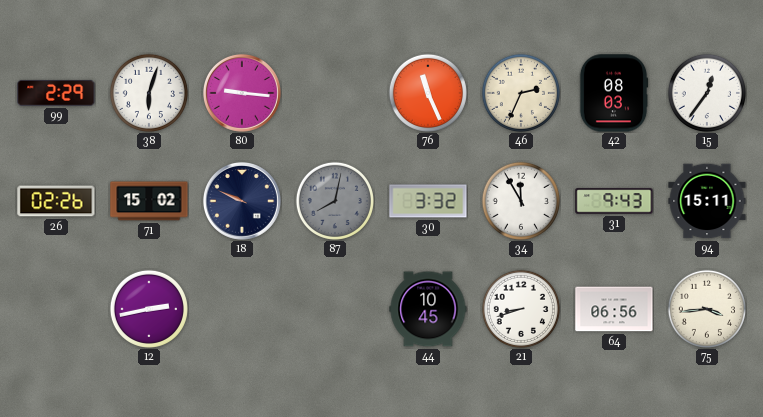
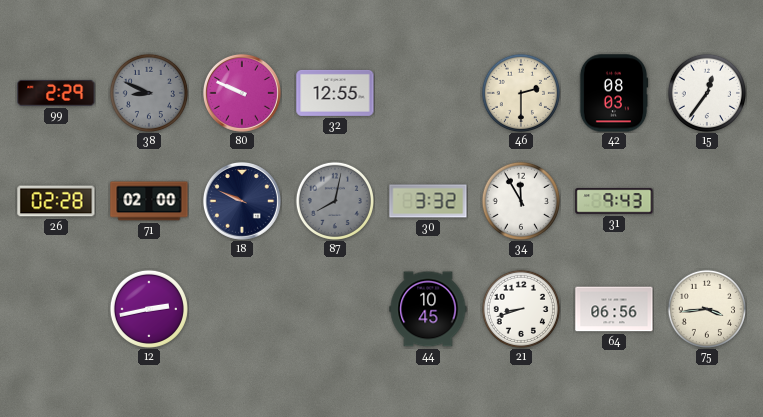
38: 6:03 -> 8:49
38 dial: white -> grey
80: 9:16 -> 9:49
32: none -> 12:55
76: 11:26 -> none
46: 2:34 -> 2:30
26: 02:26 -> 02:28
71: 15:02 -> 02:00
94: 15:11 -> none
